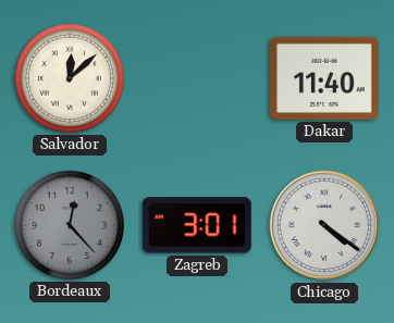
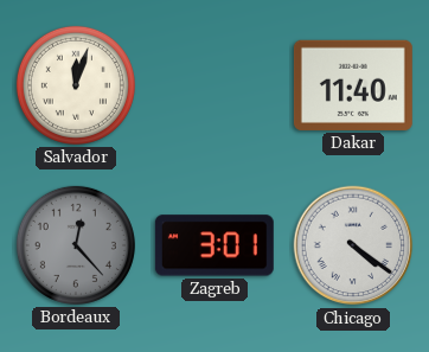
Salvador: 12:08 -> 12:03
